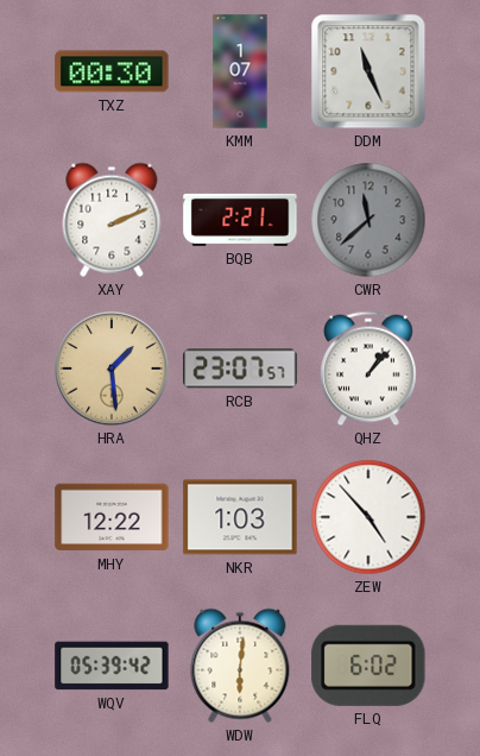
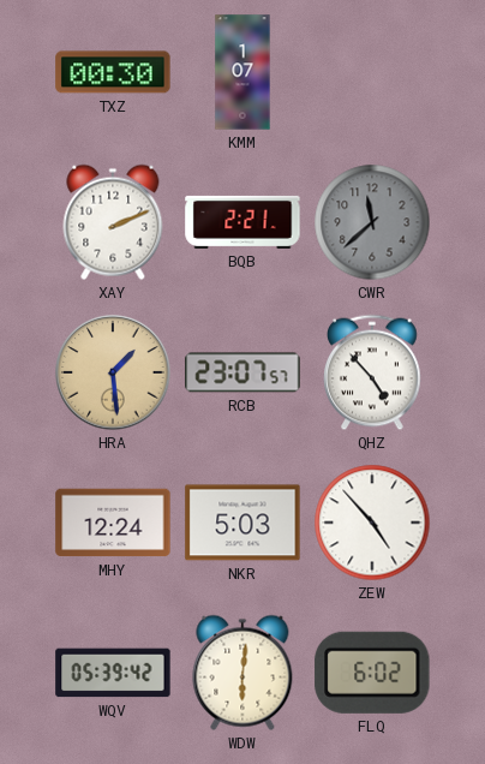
DDM: 11:26 -> none
QHZ: 1:07 -> 4:53
MHY: 12:22 -> 12:24
NKR: 1:03 -> 5:03
